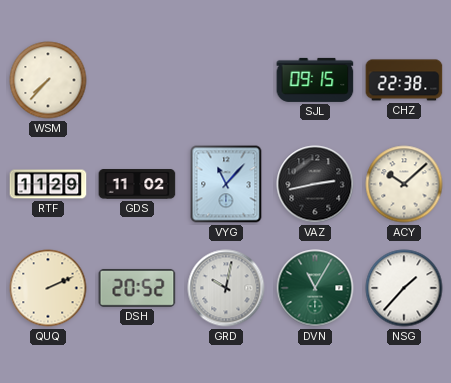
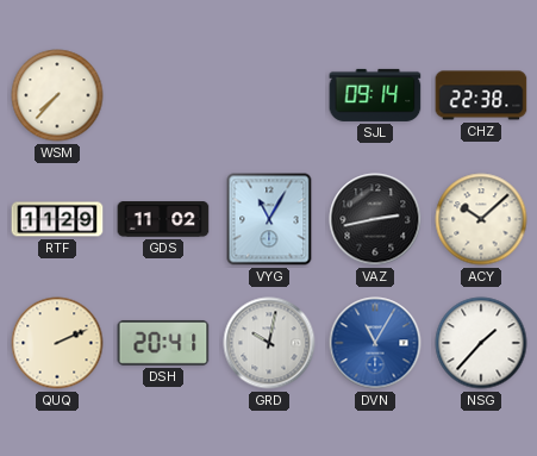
SJL: 09:15 -> 09:14
VYG: 11:07 -> 11:05
DSH: 20:52 -> 20:41
DVN dial: green -> blue
